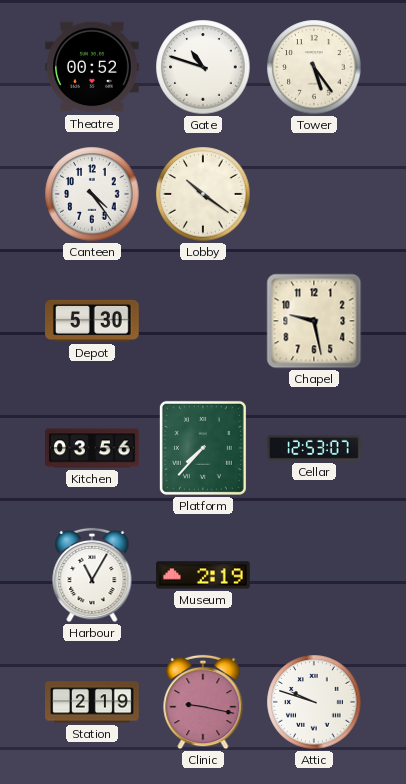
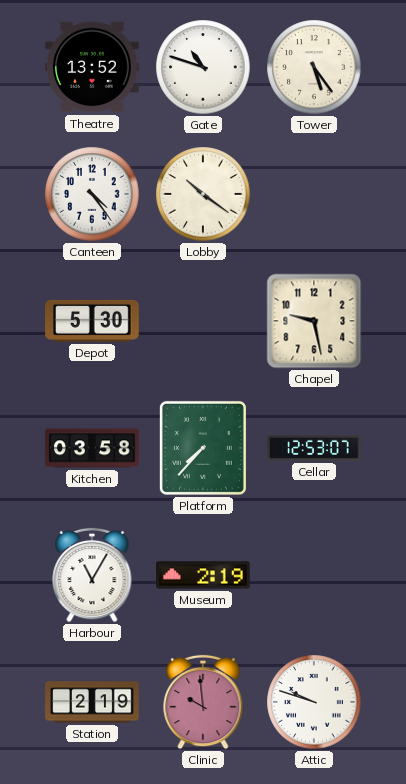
Theatre: 00:52 -> 13:52
Kitchen: 03:56 -> 03:58
Clinic: 9:17 -> 9:59
